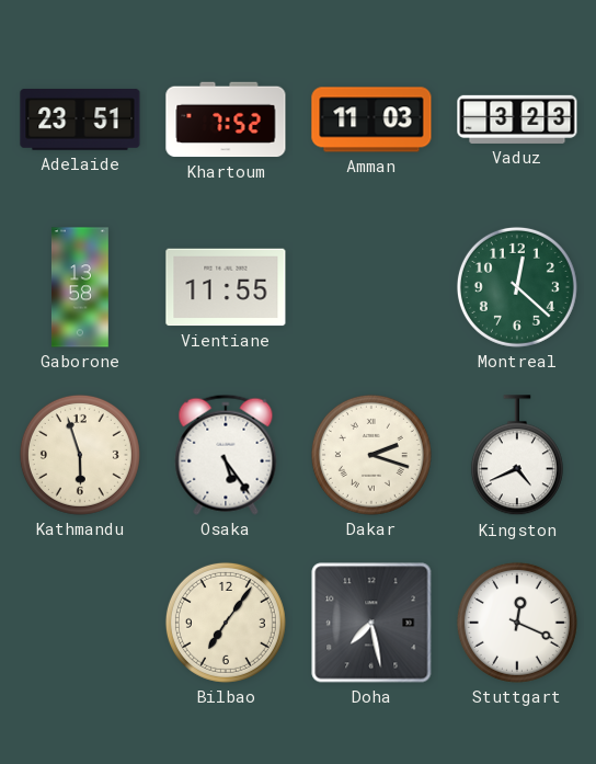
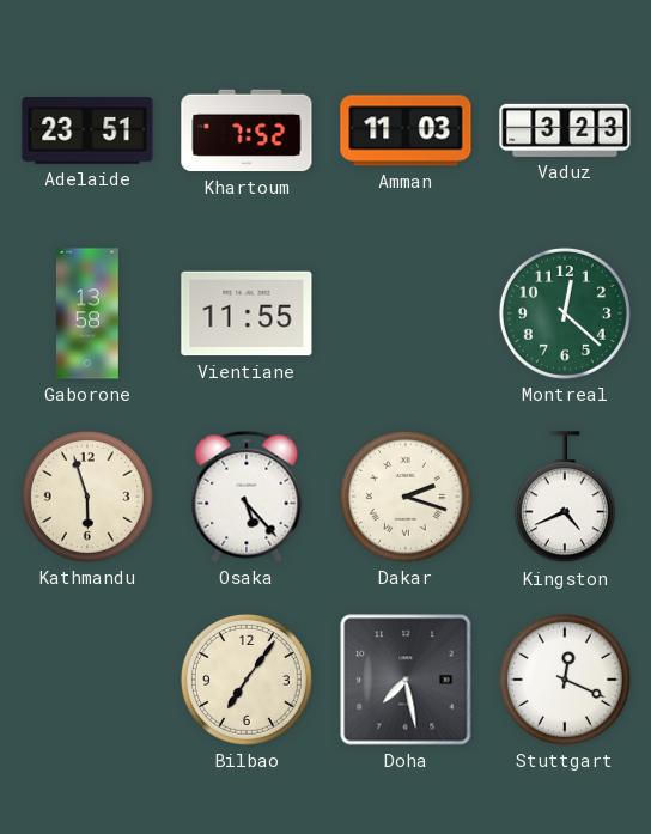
Osaka: 5:24 -> 5:23
